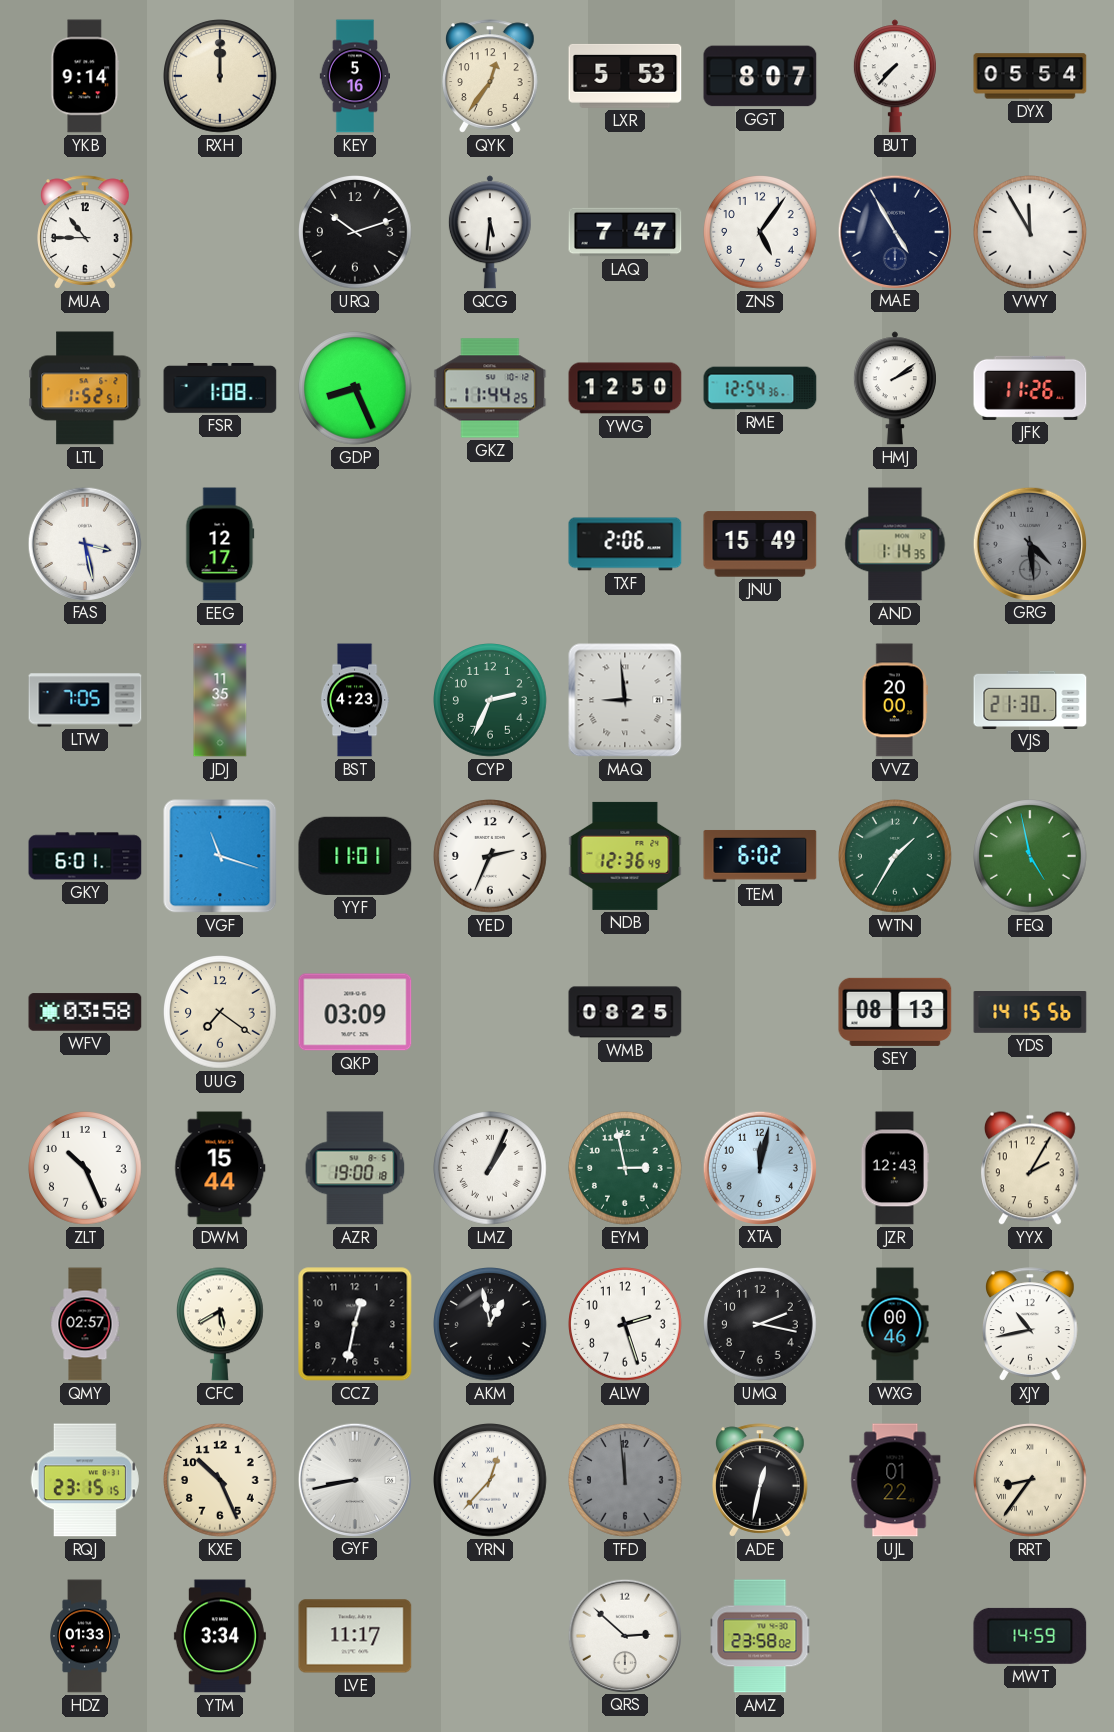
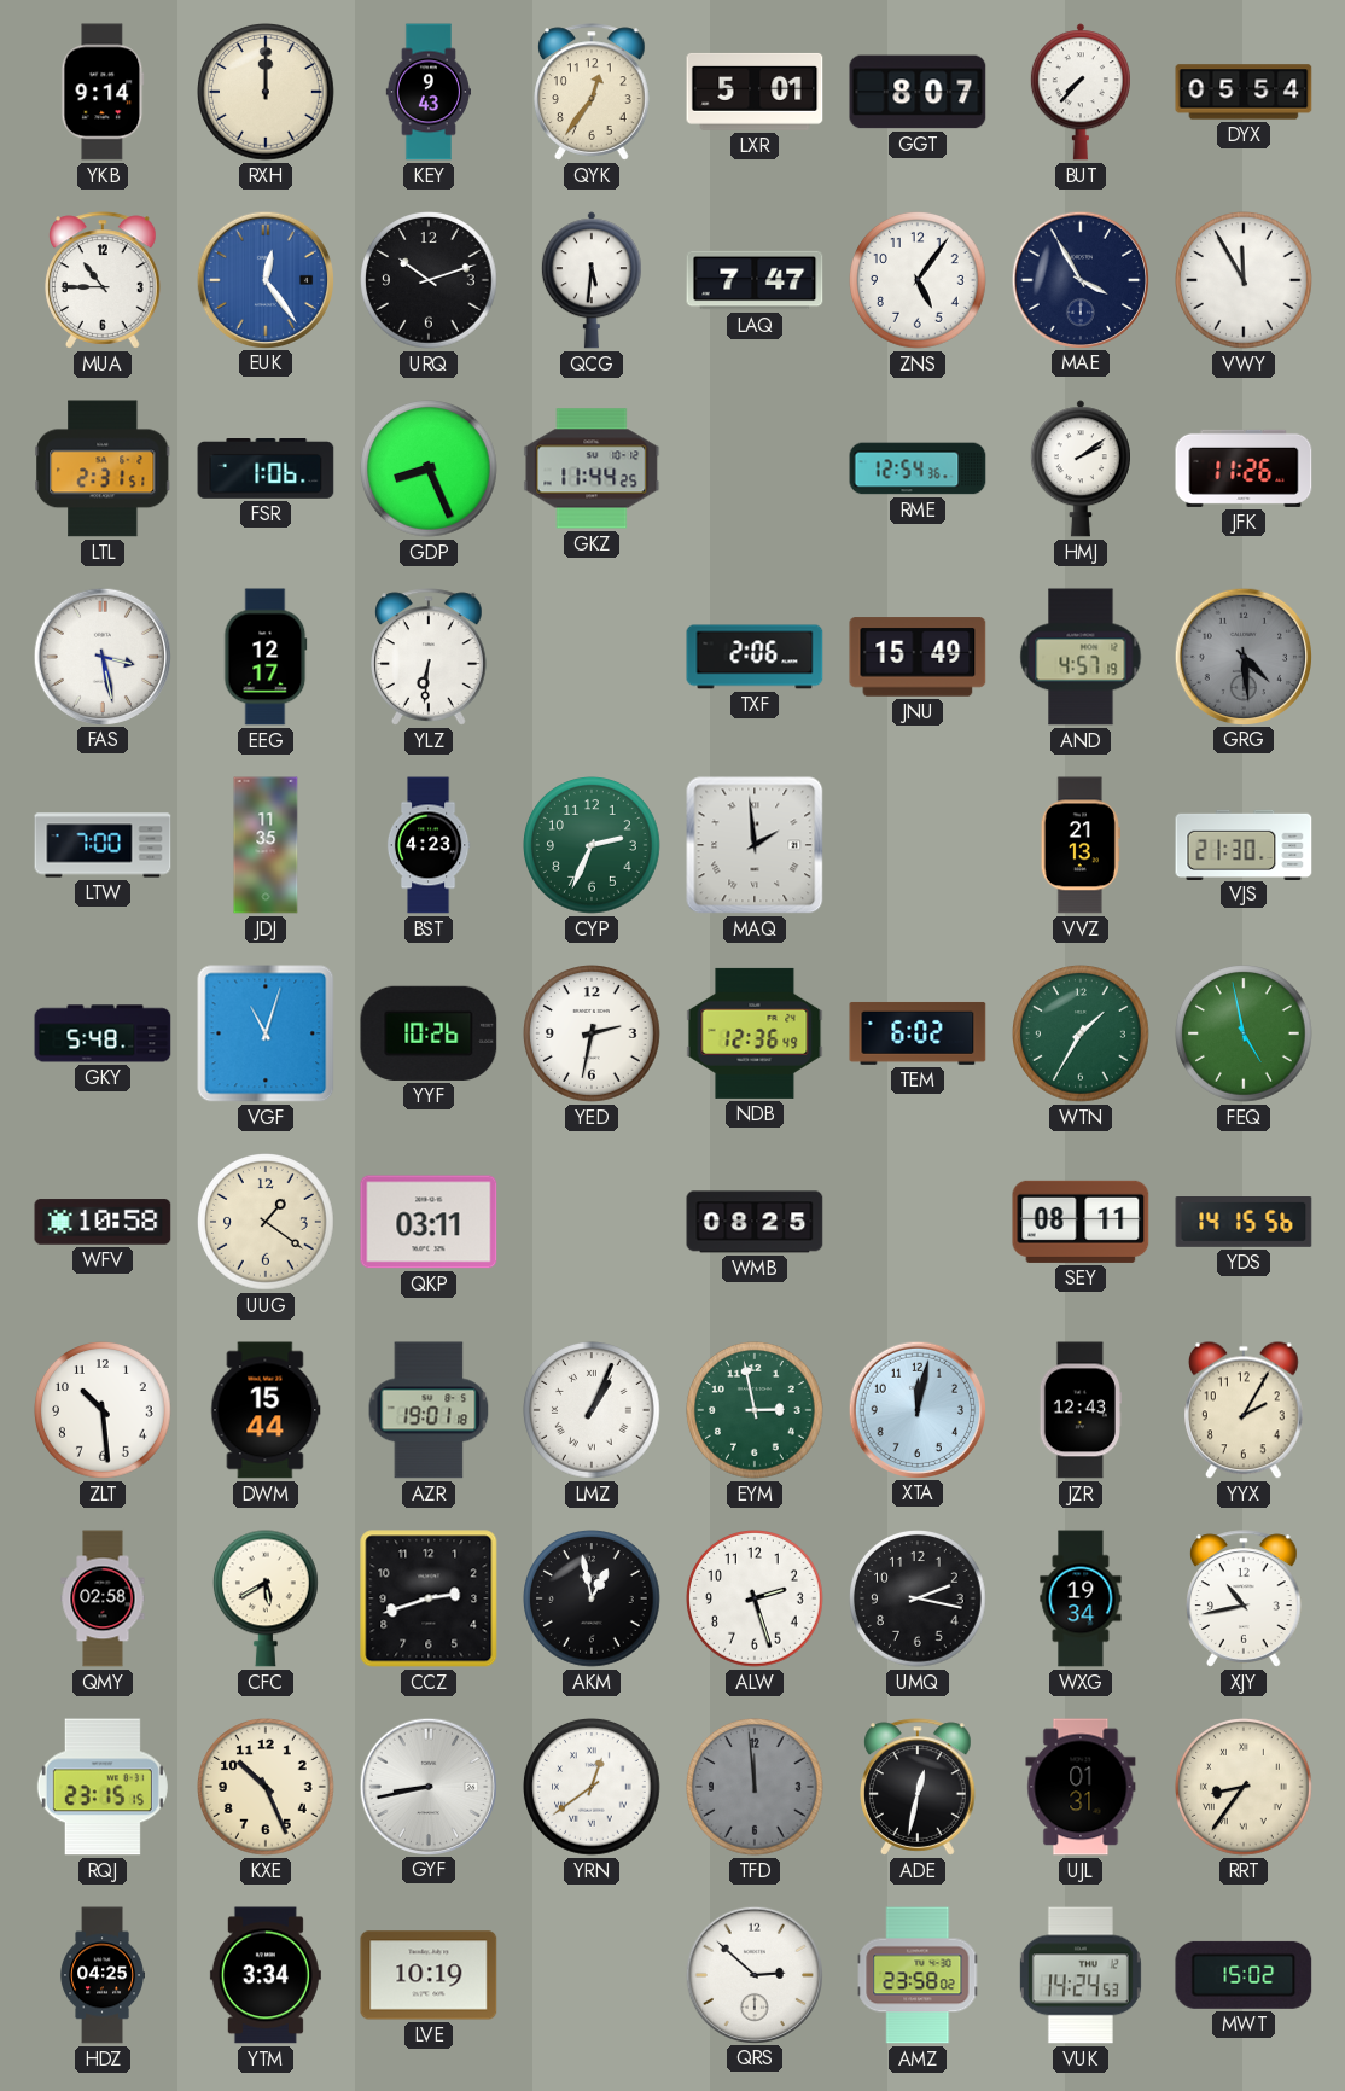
KEY: 5:16 -> 9:43
LXR: 5:53 -> 5:01
EUK: none -> 12:24
MAE: 4:55 -> 3:55
LTL: 1:52 -> 2:31
FSR: 1:08 -> 1:06
YWG: 12:50 -> none
YLZ: none -> 6:31
AND: 1:14 -> 4:57
LTW: 7:05 -> 7:00
MAQ: 8:59 -> 1:59
VVZ: 20:00 -> 21:13
GKY: 6:01 -> 5:48
VGF: 11:18 -> 11:03
YYF: 11:01 -> 10:26
YED: 2:34 -> 2:32
WFV: 03:58 -> 10:58
UUG: 7:21 -> 1:21
QKP: 03:09 -> 03:11
SEY: 08:13 -> 08:11
ZLT: 10:26 -> 10:29
AZR: 19:00 -> 19:01
QMY: 02:57 -> 02:58
CCZ: 12:32 -> 2:42
WXG: 00:46 -> 19:34
YRN: 12:37 -> 12:39
UJL: 01:22 -> 01:31
HDZ: 01:33 -> 04:25
LVE: 11:17 -> 10:19
VUK: none -> 14:24
MWT: 14:59 -> 15:02
